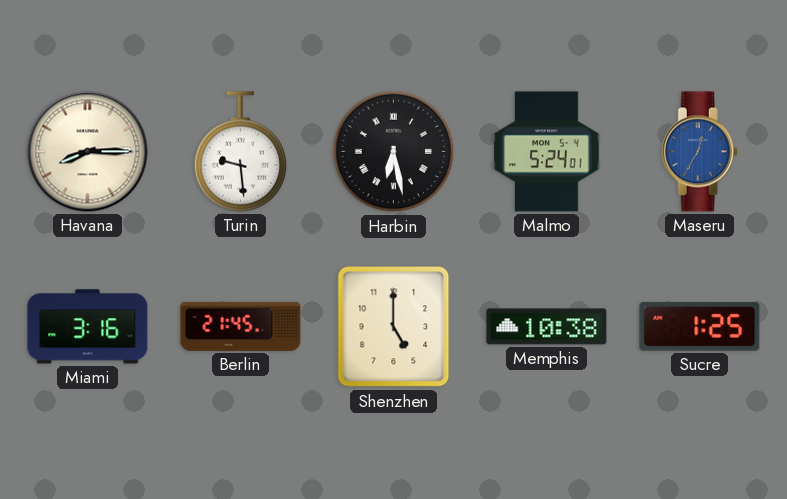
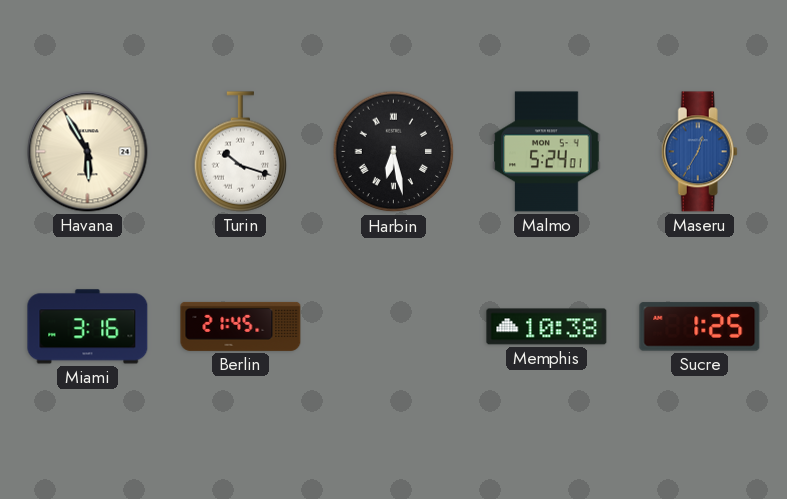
Havana: 8:15 -> 5:55
Turin: 9:29 -> 10:18
Shenzhen: 5:00 -> none
